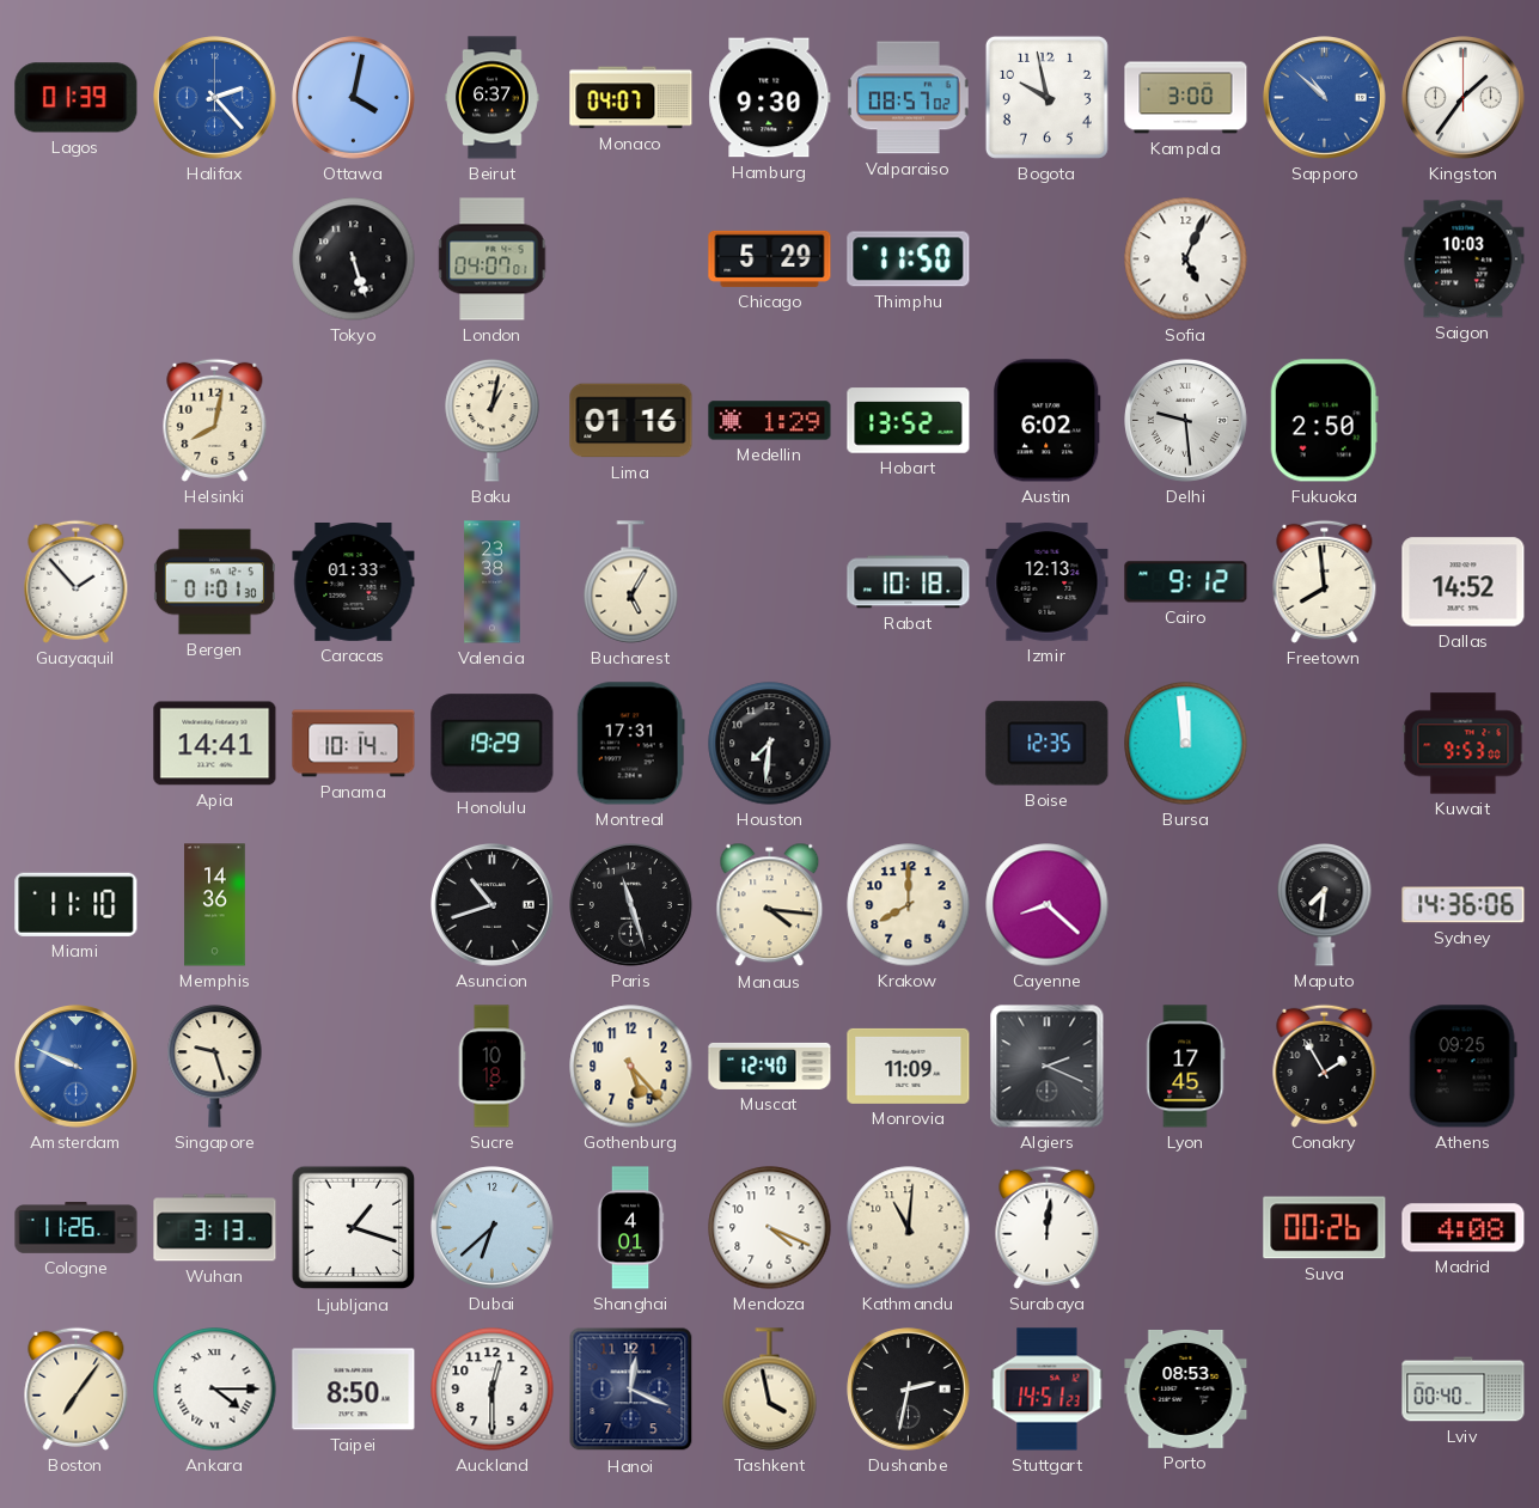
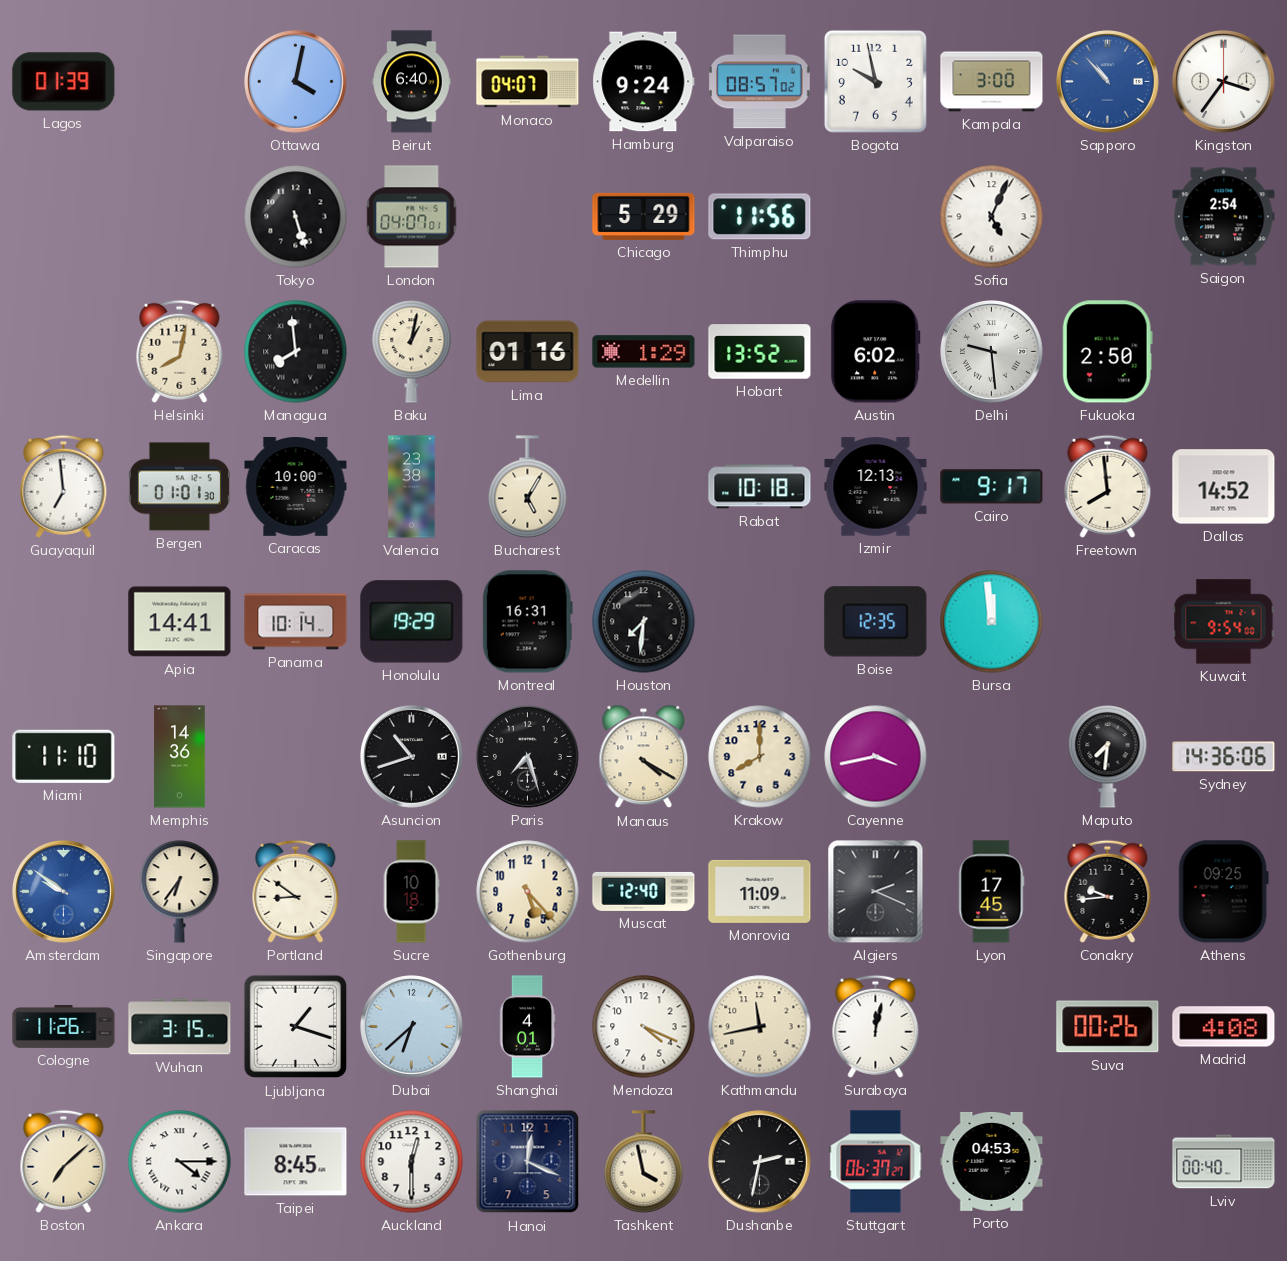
Halifax: 2:23 -> none
Beirut: 6:37 -> 6:40
Hamburg: 9:30 -> 9:24
Sapporo: 10:52 -> 10:53
Kingston: 1:36 -> 3:36
Thimphu: 11:50 -> 11:56
Saigon: 10:03 -> 2:54
Managua: none -> 7:59
Guayaquil: 1:53 -> 6:59
Caracas: 01:33 -> 10:00
Cairo: 9:12 -> 9:17
Montreal: 17:31 -> 16:31
Kuwait: 9:53 -> 9:54
Paris: 11:27 -> 7:27
Manaus: 4:16 -> 4:20
Cayenne: 8:22 -> 3:43
Amsterdam: 9:49 -> 9:51
Singapore: 9:27 -> 6:36
Portland: none -> 8:51
Conakry: 1:55 -> 9:44
Wuhan: 3:13 -> 3:15
Kathmandu: 11:01 -> 11:43
Surabaya: 12:01 -> 12:02
Boston: 7:06 -> 7:08
Taipei: 8:50 -> 8:45
Stuttgart: 14:51 -> 06:37
Porto: 08:53 -> 04:53
